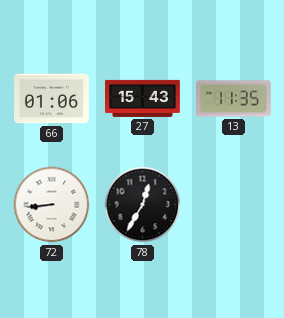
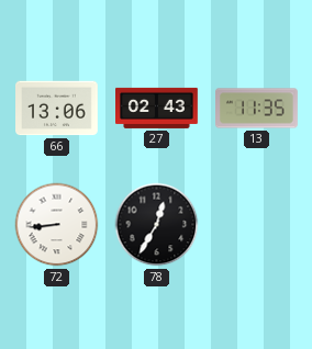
66: 01:06 -> 13:06
27: 15:43 -> 02:43
